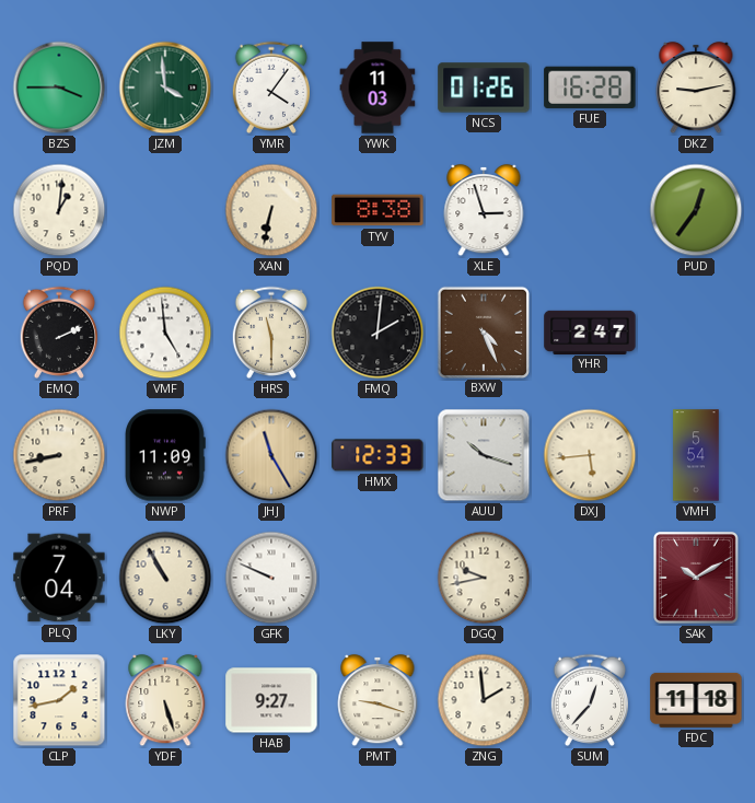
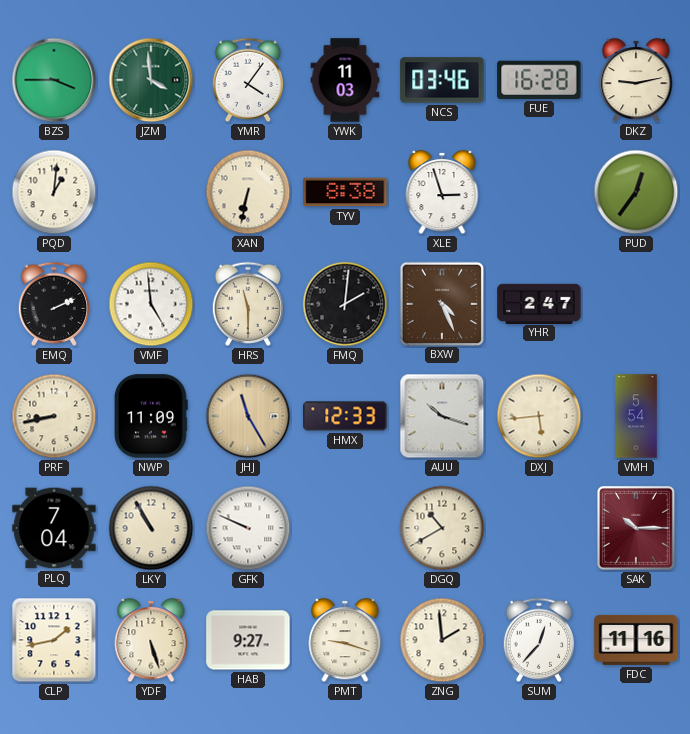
NCS: 01:26 -> 03:46
DGQ: 9:43 -> 10:40
SAK: 10:10 -> 10:15
FDC: 11:18 -> 11:16
